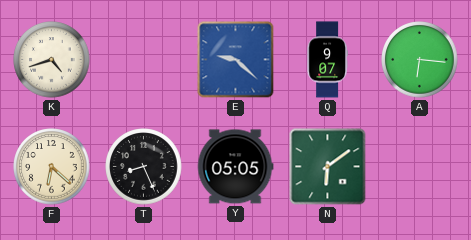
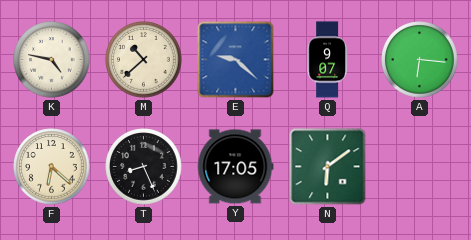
K: 4:42 -> 4:47
M: none -> 10:38
Y: 05:05 -> 17:05
